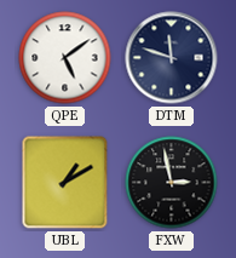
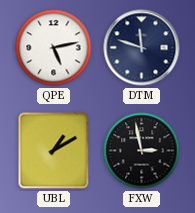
QPE: 5:09 -> 5:13
